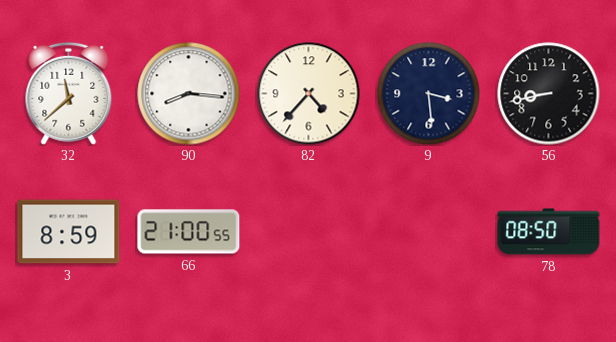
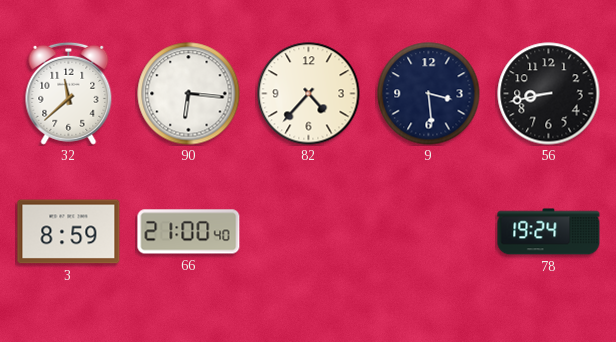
90: 8:16 -> 6:16
66: 21:00:55 -> 21:00:40
78: 08:50 -> 19:24
